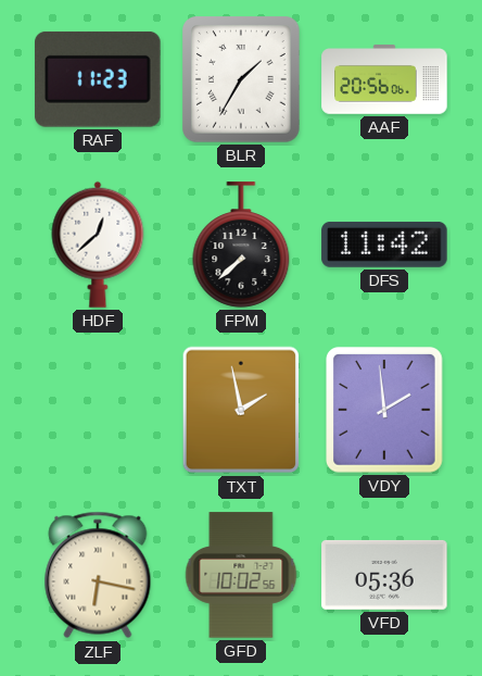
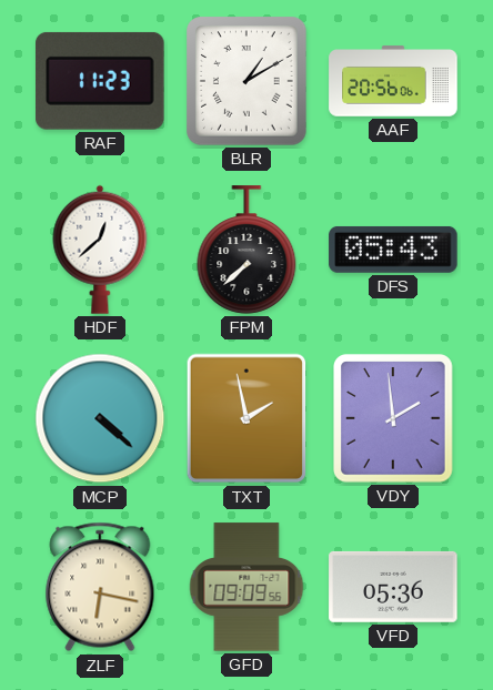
BLR: 1:35 -> 1:10
DFS: 11:42 -> 05:43
MCP: none -> 4:22
GFD: 10:02 -> 09:09
